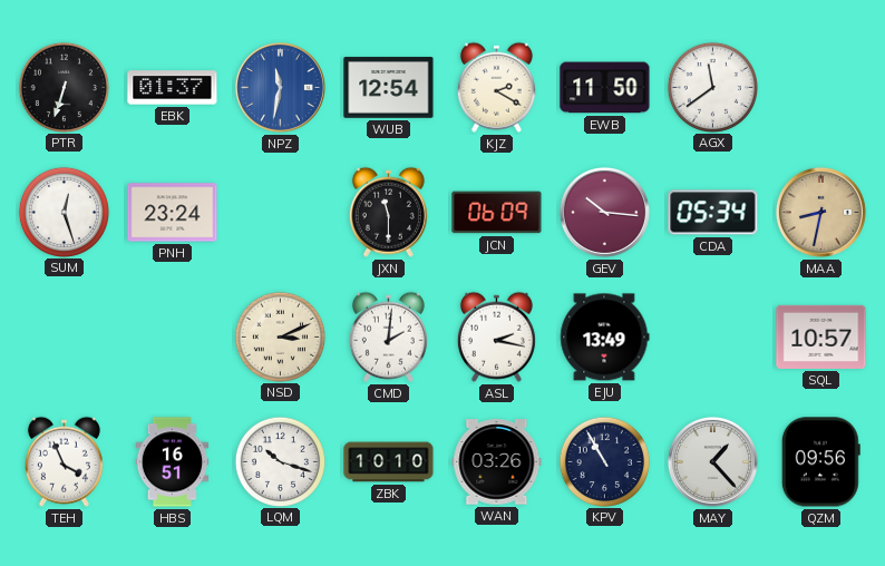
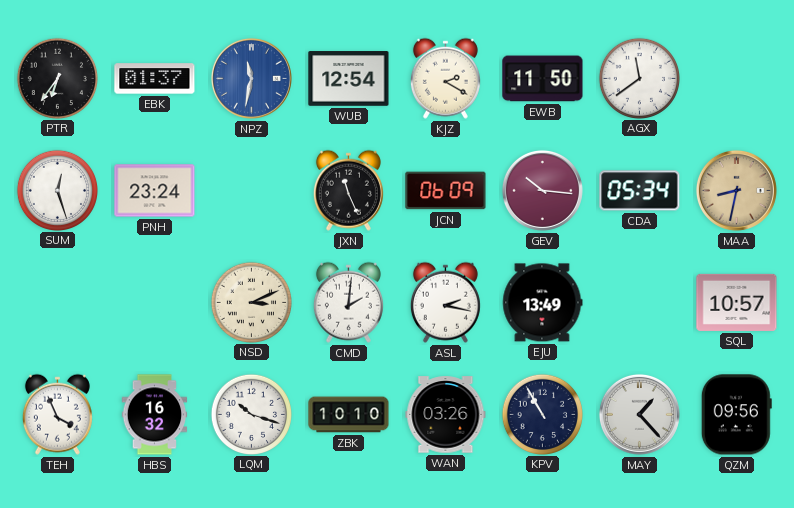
PTR: 6:33 -> 6:36
JXN: 11:30 -> 11:26
HBS: 16:51 -> 16:32
